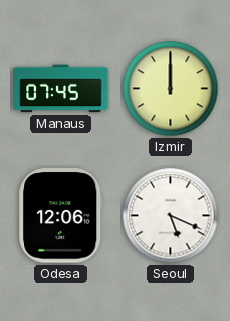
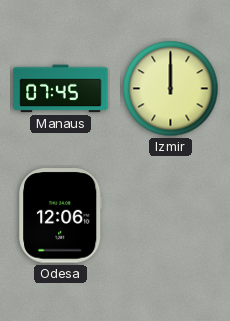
Seoul: 5:19 -> none
